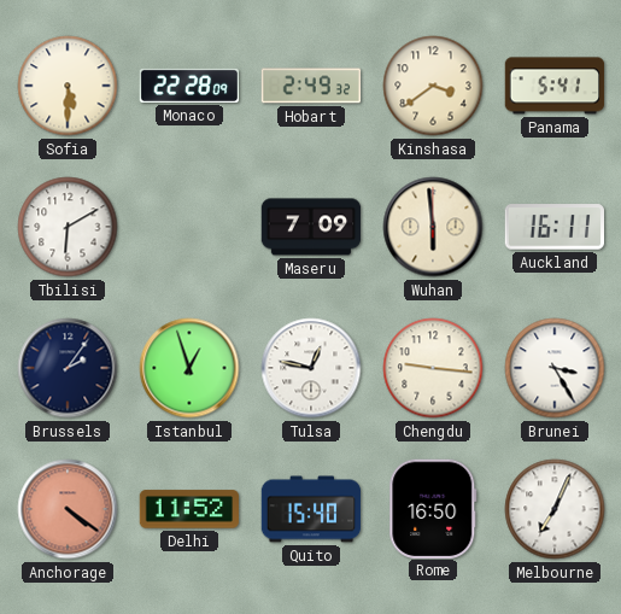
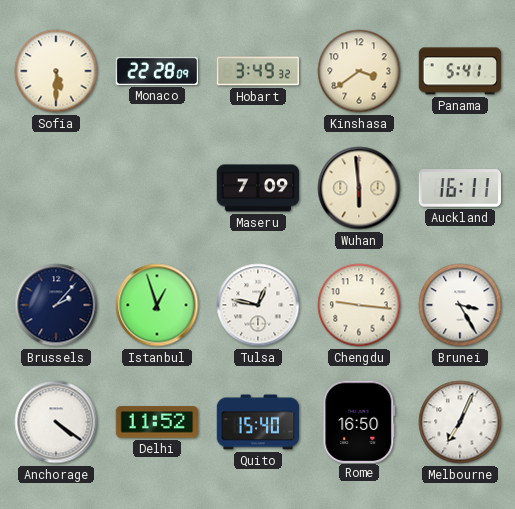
Hobart: 2:49 -> 3:49
Tbilisi: 6:10 -> none
Brussels: 2:06 -> 2:07
Anchorage dial: salmon -> white
